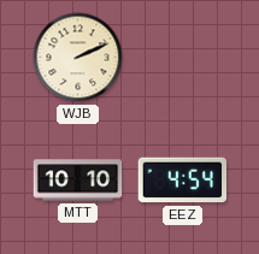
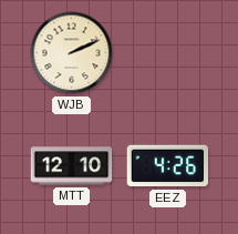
MTT: 10:10 -> 12:10
EEZ: 4:54 -> 4:26
